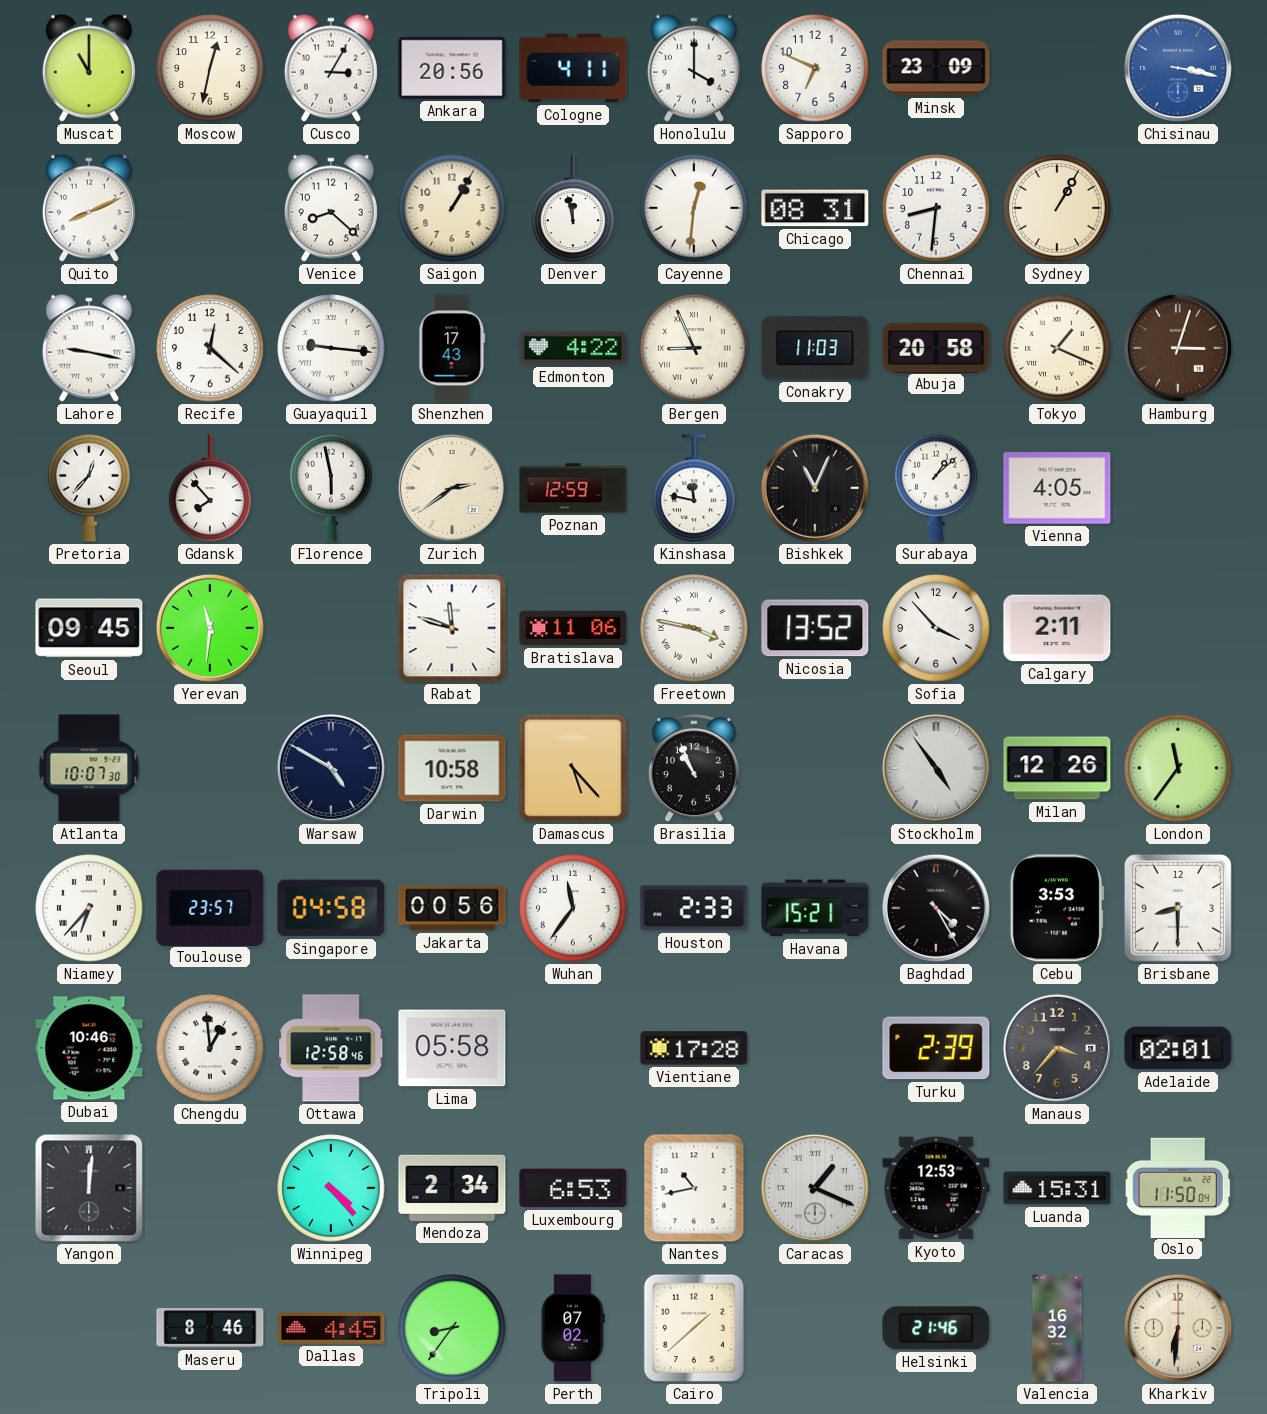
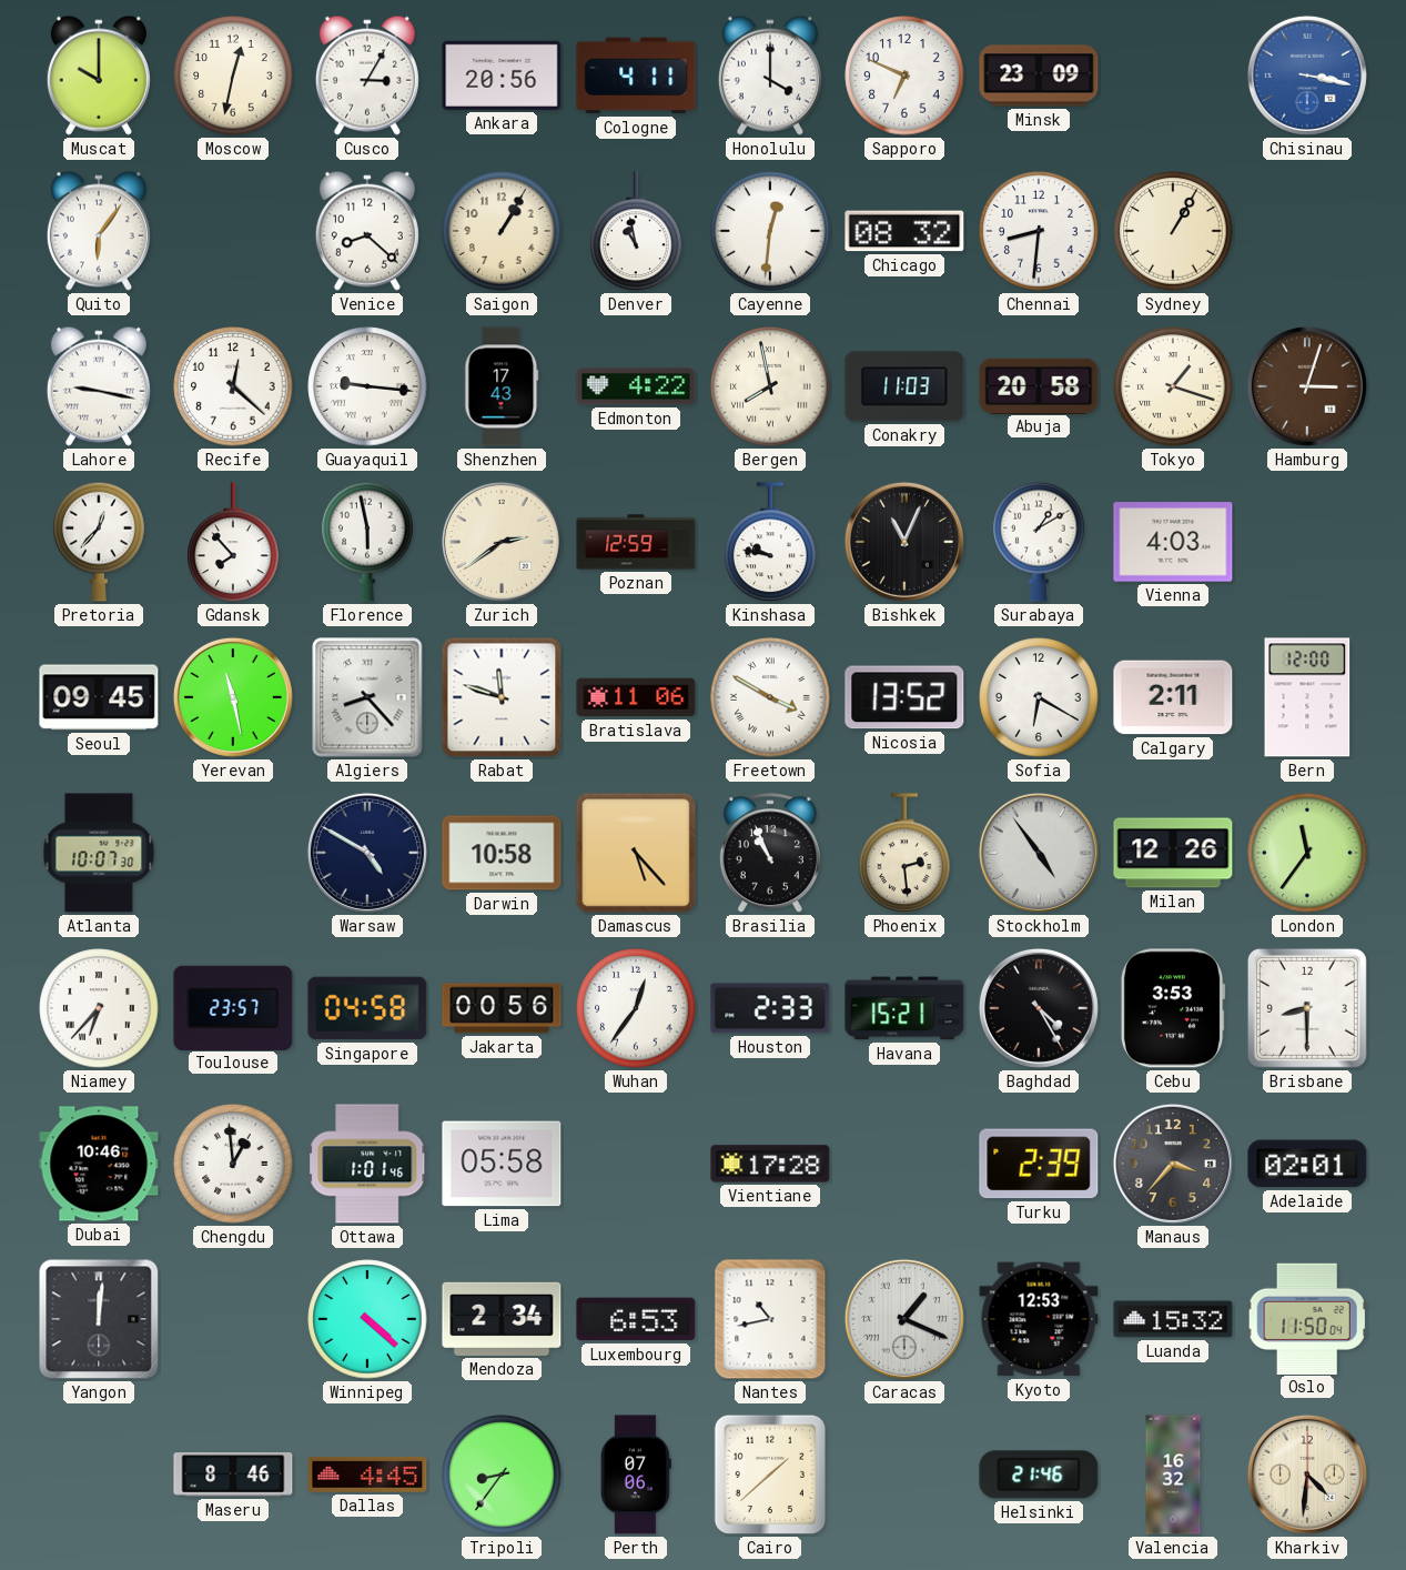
Muscat: 11:00 -> 10:00
Quito: 8:11 -> 6:06
Denver: 11:58 -> 10:58
Chicago: 08:31 -> 08:32
Bergen: 8:56 -> 7:58
Tokyo: 1:19 -> 1:18
Kinshasa: 11:47 -> 9:47
Surabaya: 1:08 -> 1:10
Vienna: 4:05 -> 4:03
Yerevan: 11:31 -> 11:28
Algiers: none -> 8:23
Freetown: 3:47 -> 3:50
Sofia: 3:53 -> 6:20
Bern: none -> 12:00
Phoenix: none -> 2:29
Wuhan: 11:36 -> 12:36
Ottawa: 12:58 -> 1:01
Winnipeg: 4:23 -> 4:22
Luanda: 15:31 -> 15:32
Perth: 07:02 -> 07:06
Kharkiv: 6:31 -> 4:31
